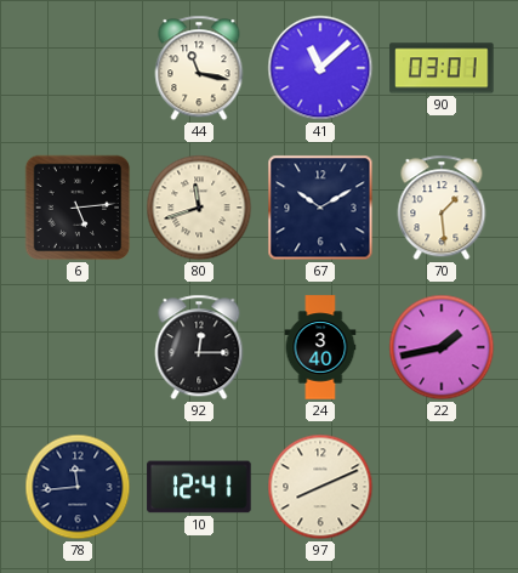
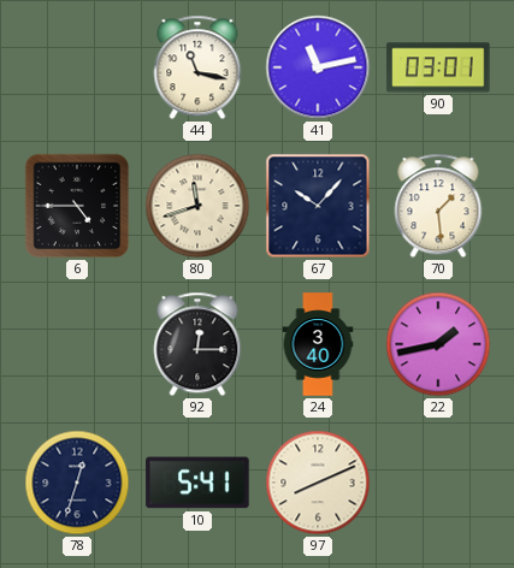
41: 11:08 -> 11:13
6: 5:14 -> 4:45
67: 10:10 -> 10:07
78: 11:44 -> 12:33
10: 12:41 -> 5:41
